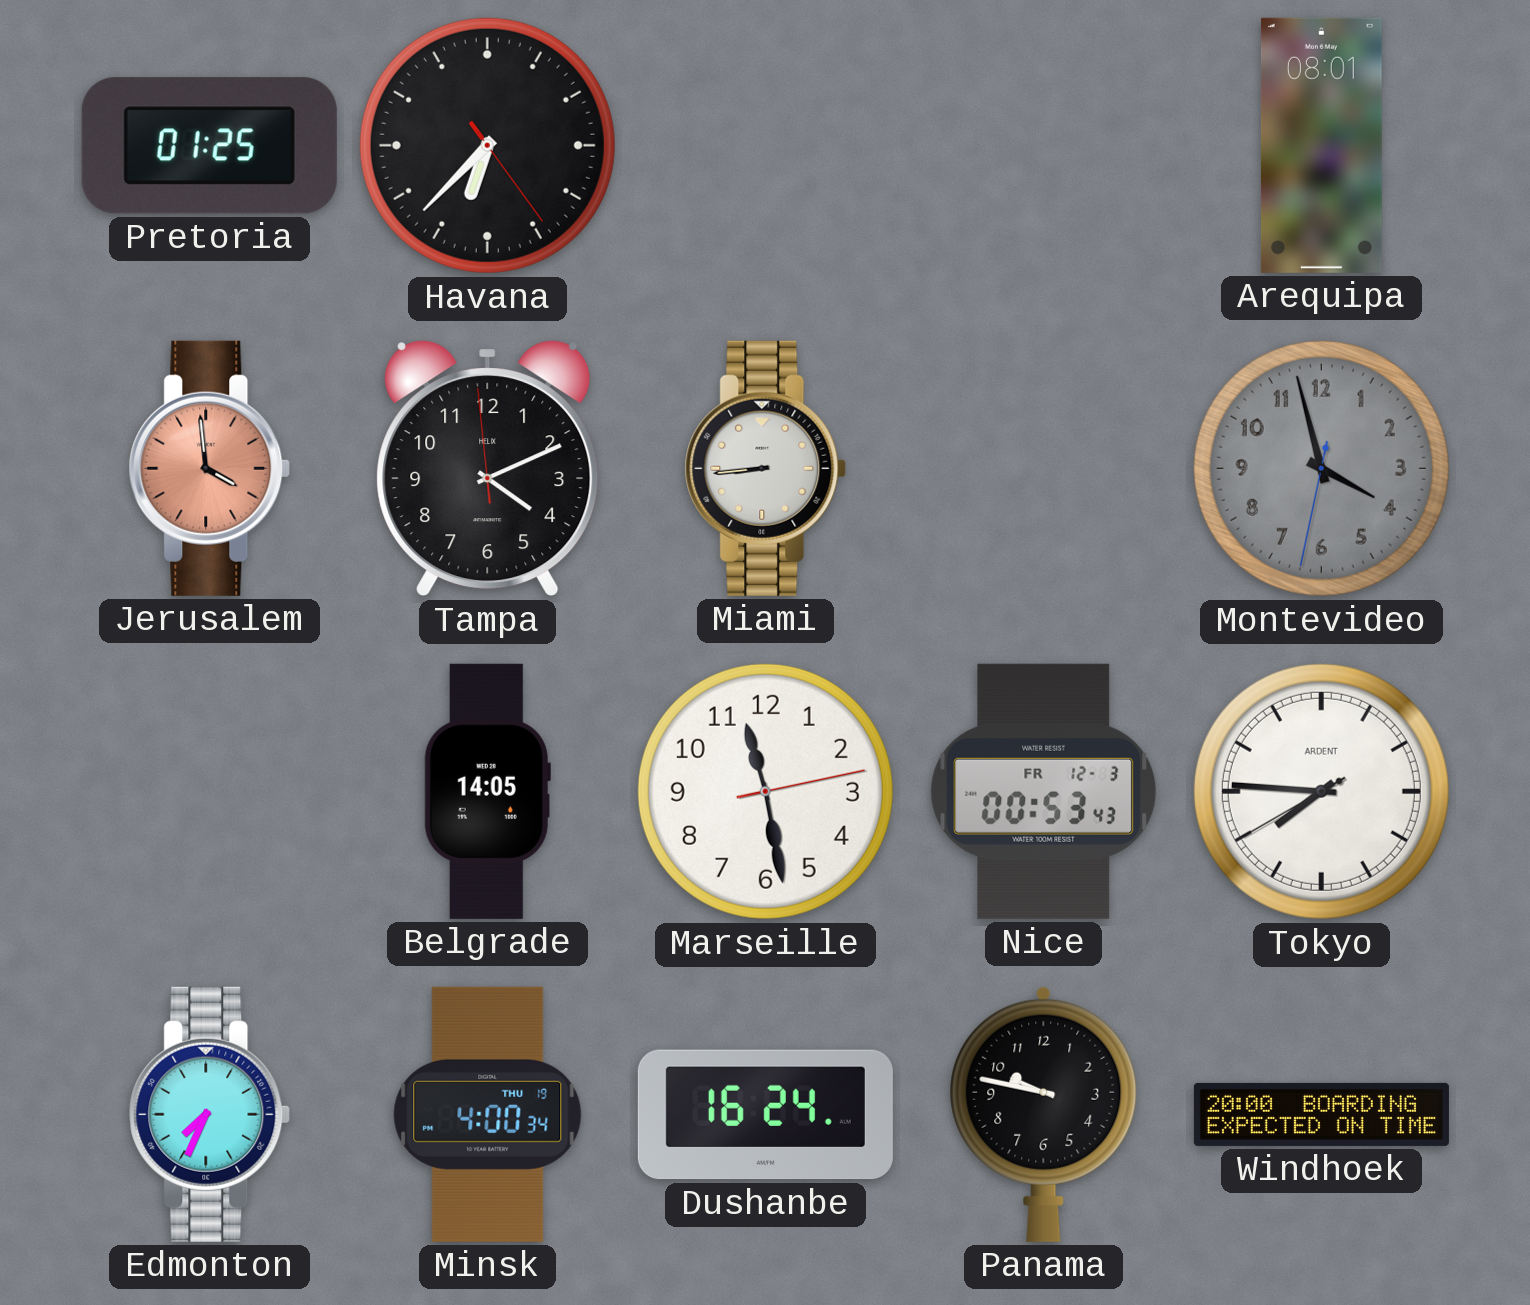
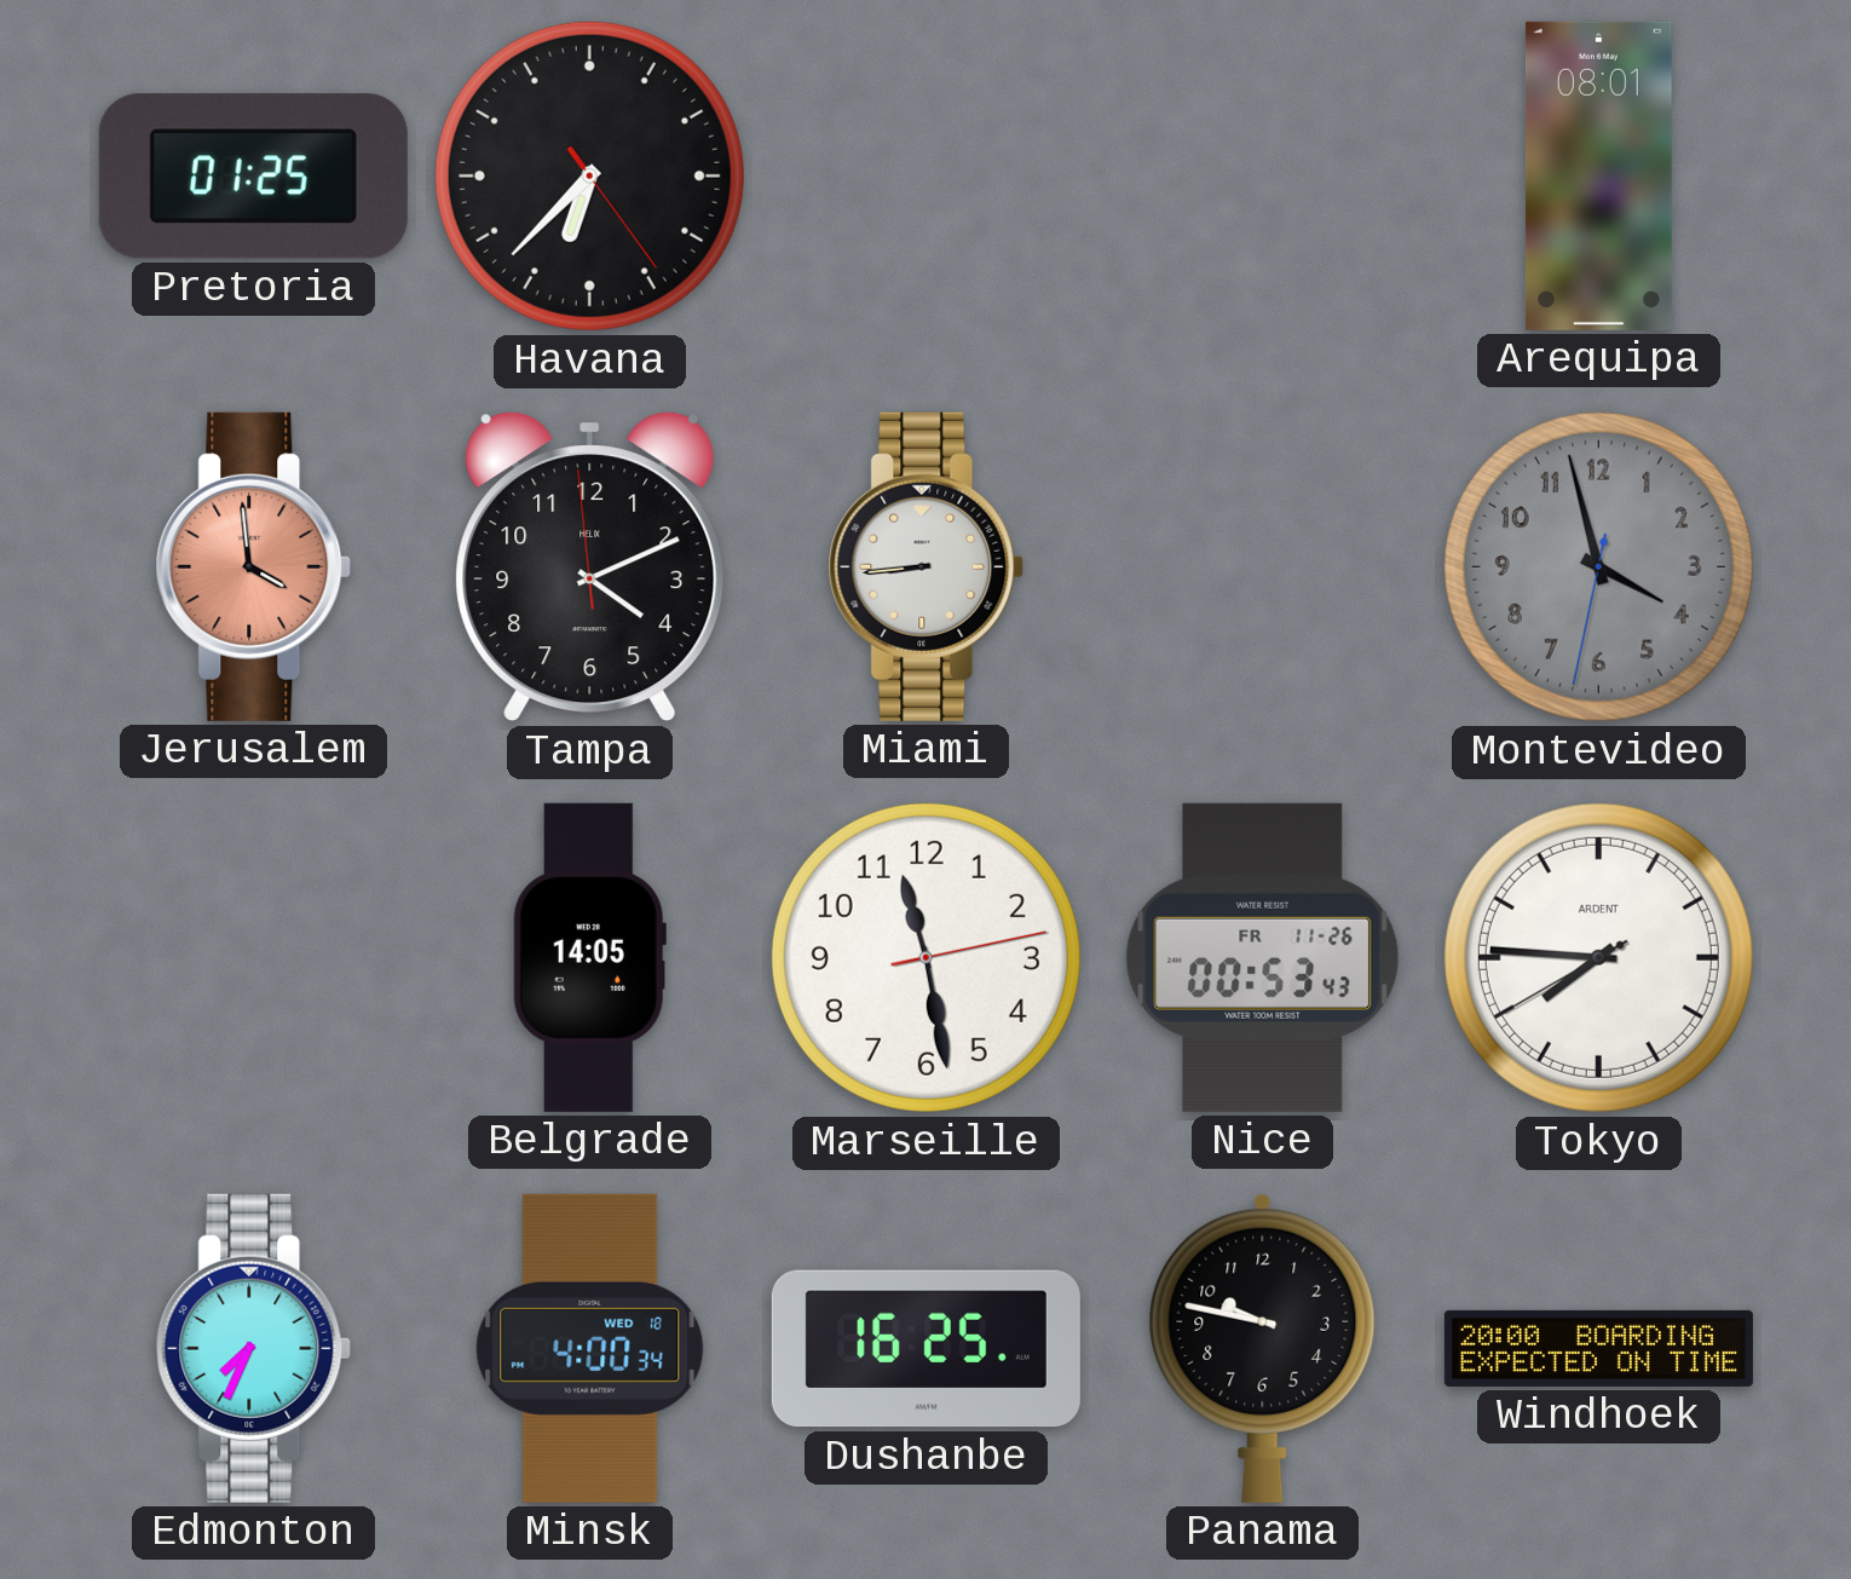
Nice date: FR 12-3 -> FR 11-26
Minsk date: THU 19 -> WED 18
Dushanbe: 16:24 -> 16:25
